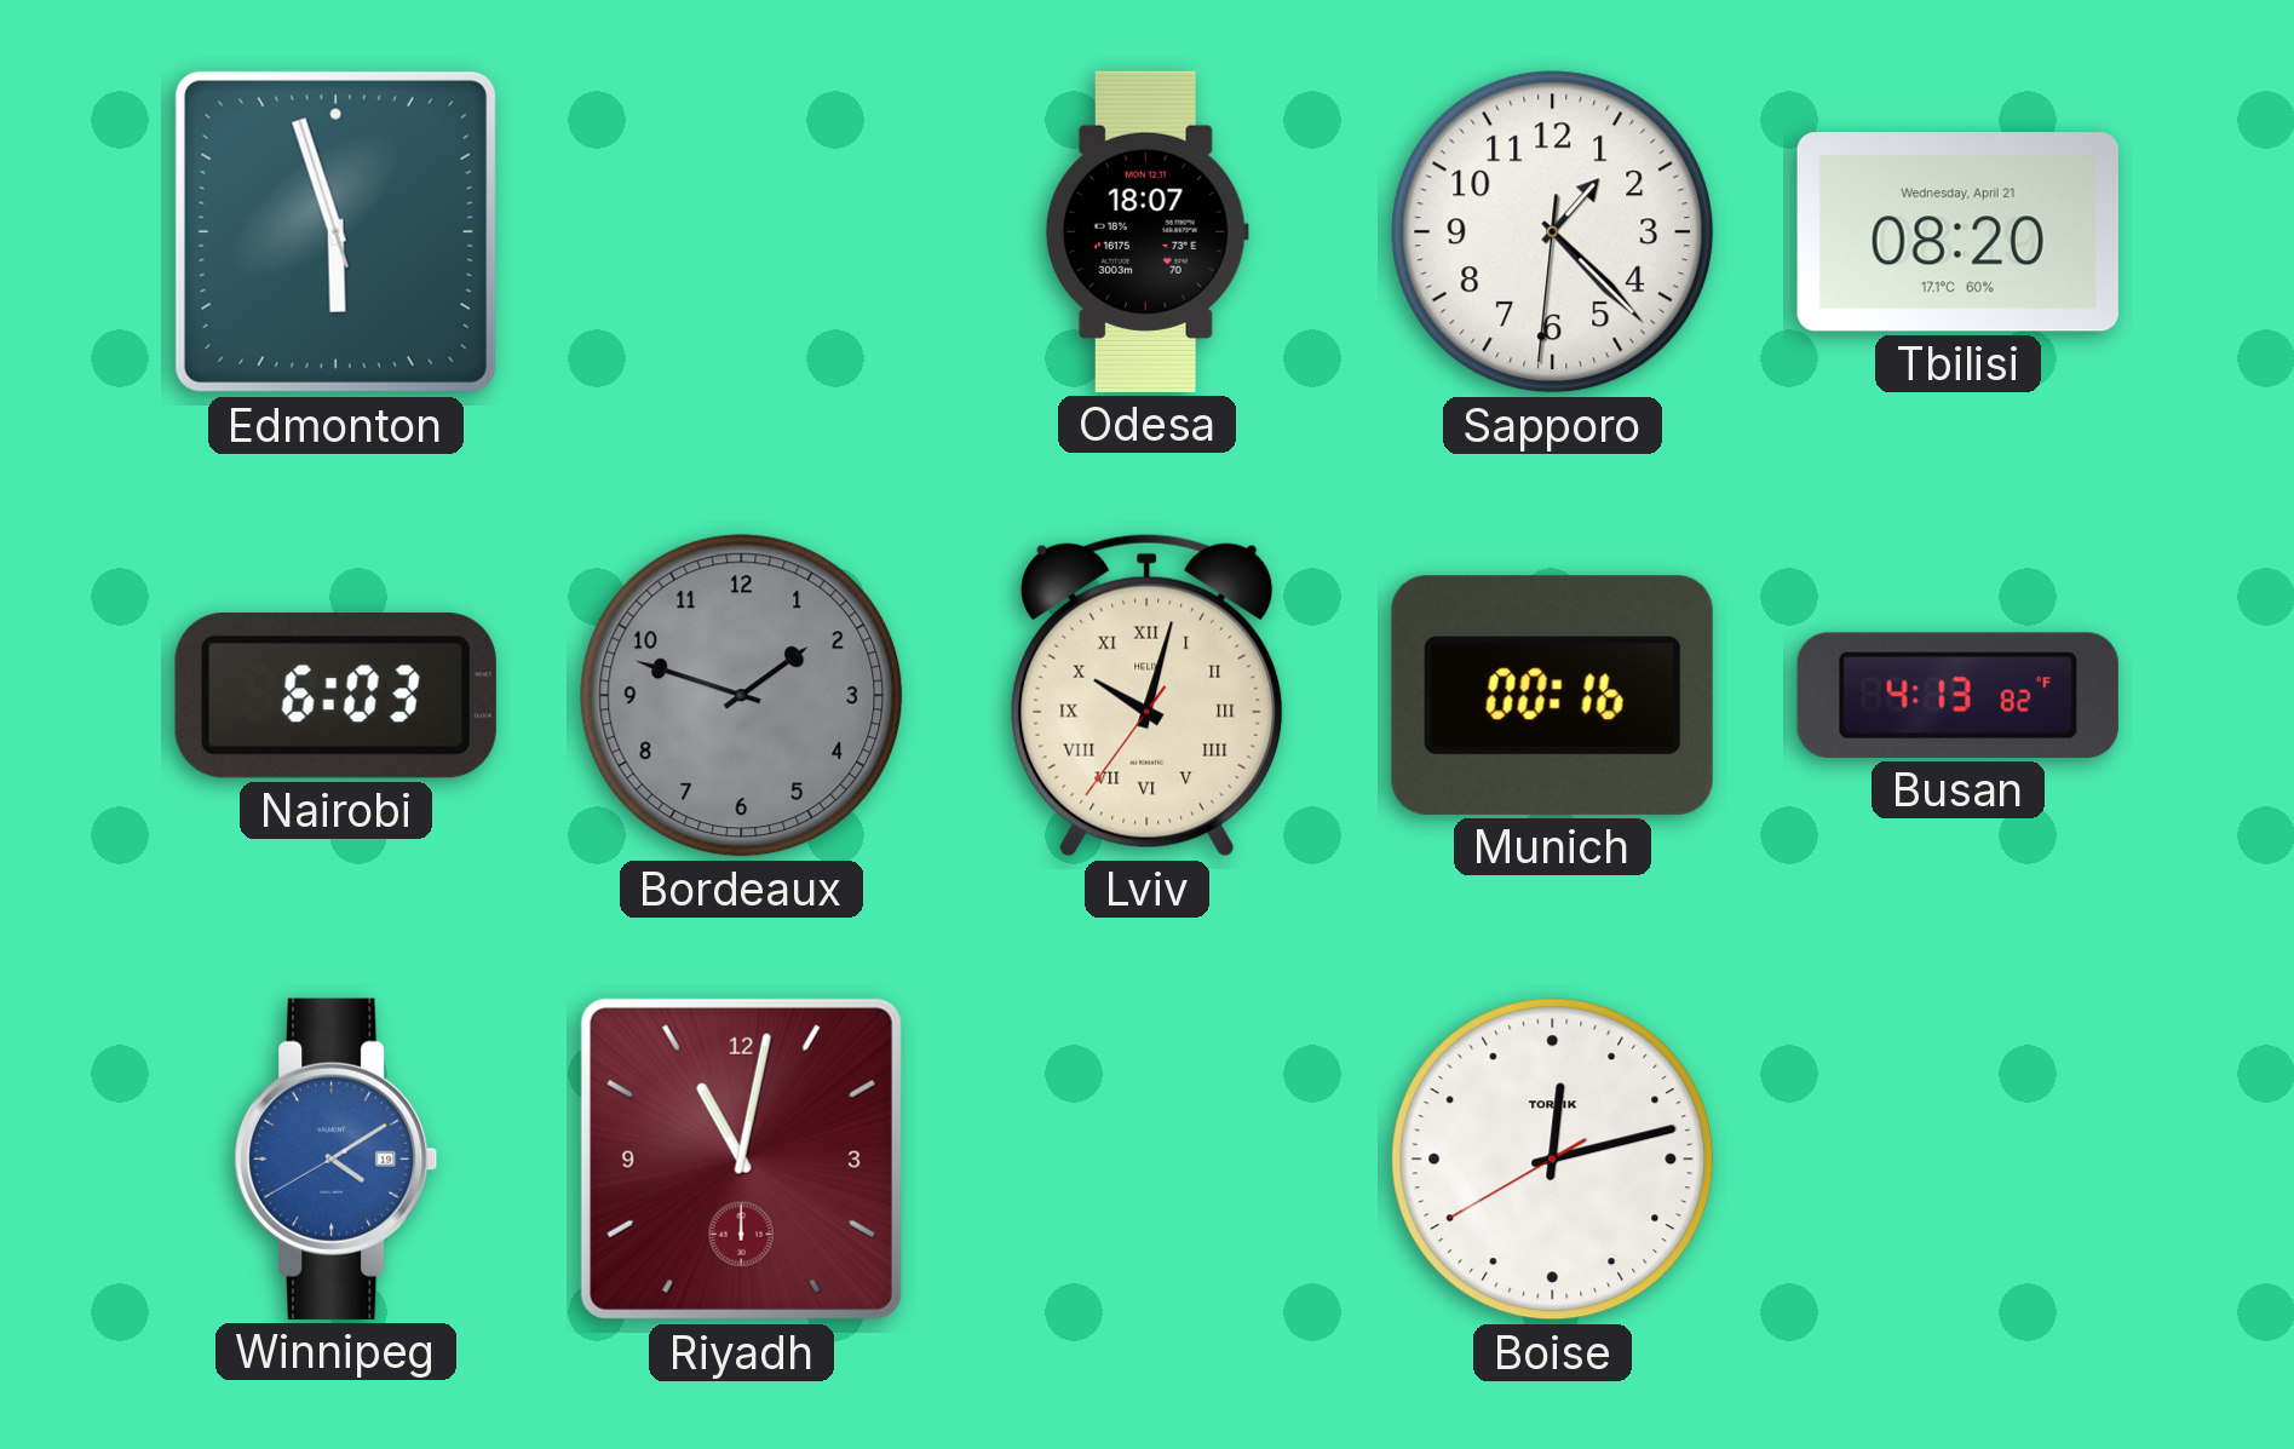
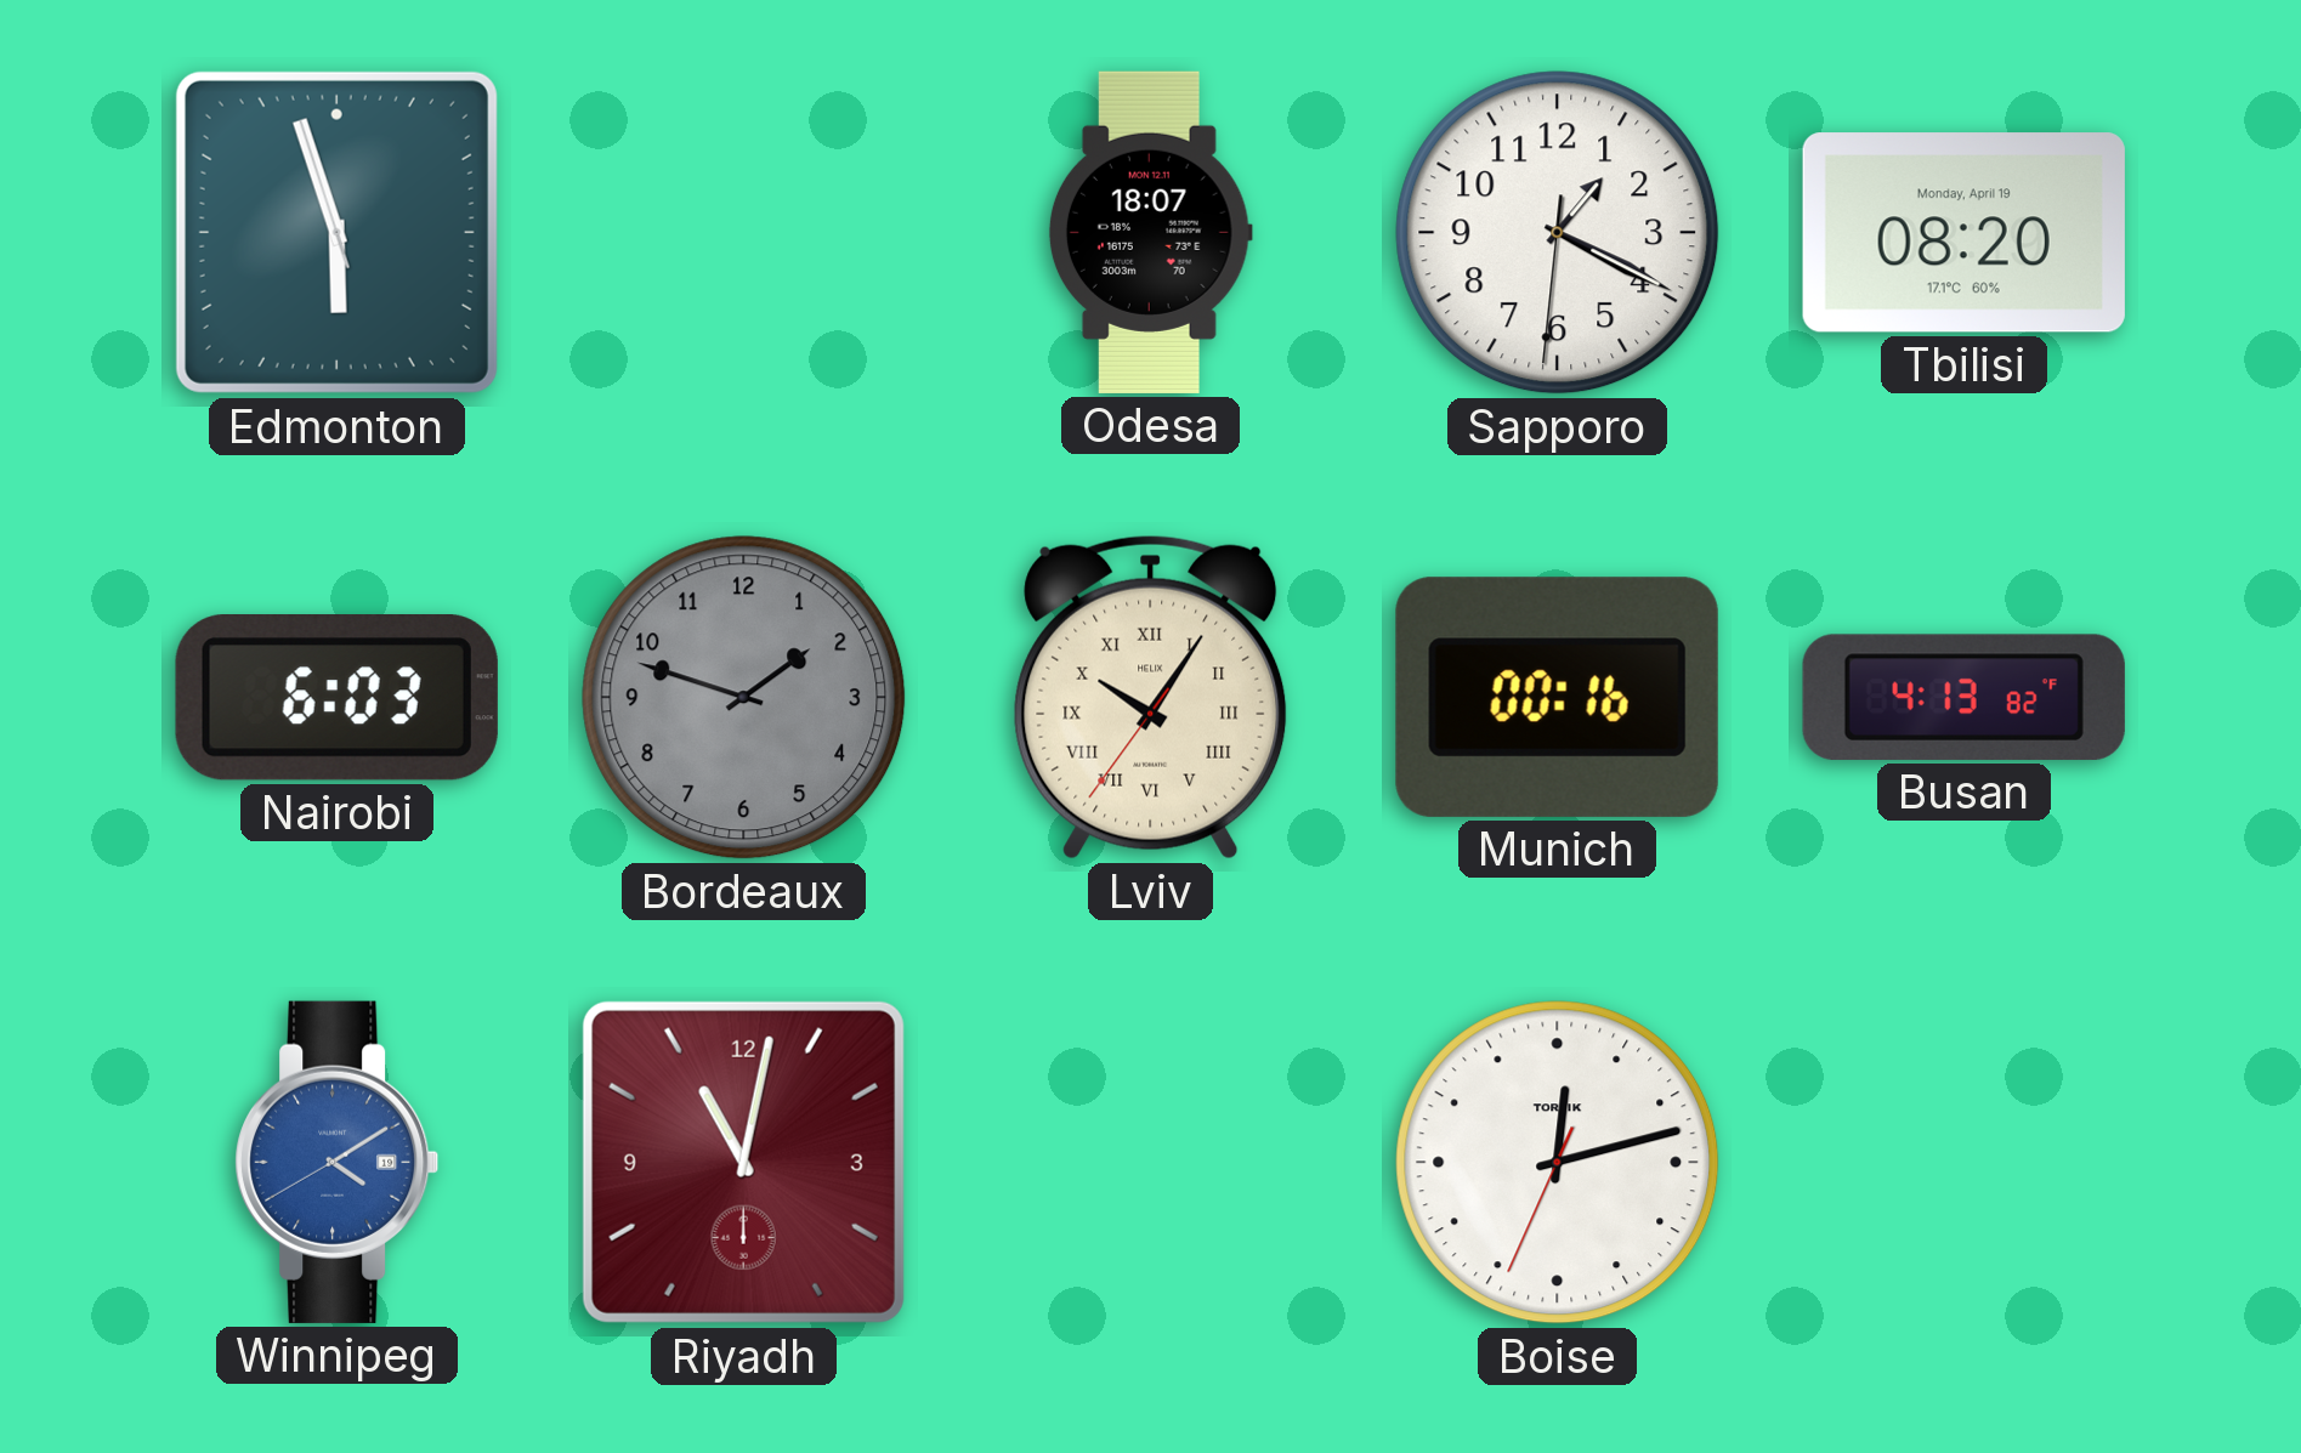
Sapporo: 1:22 -> 1:19
Tbilisi date: Wednesday, April 21 -> Monday, April 19
Lviv: 10:02 -> 10:05
Boise: 12:12:40 -> 12:12:34
